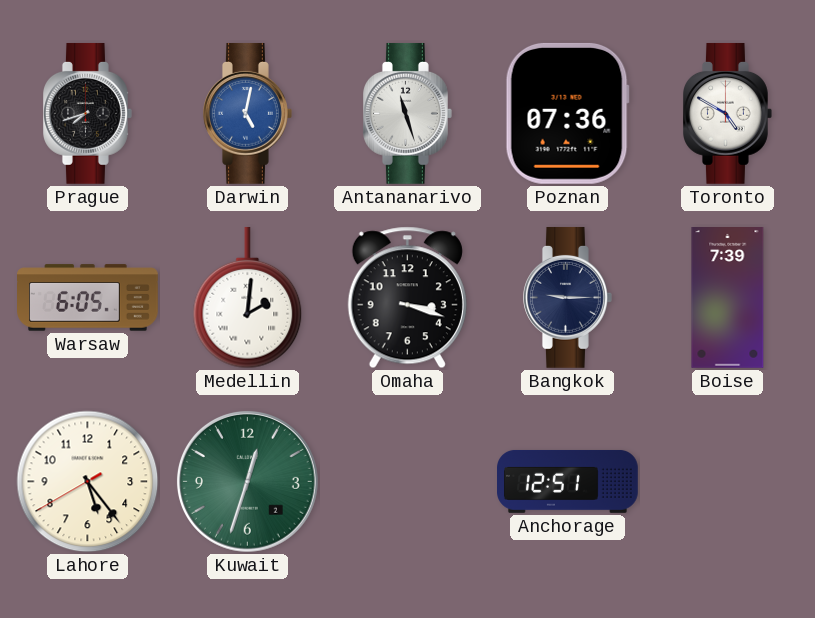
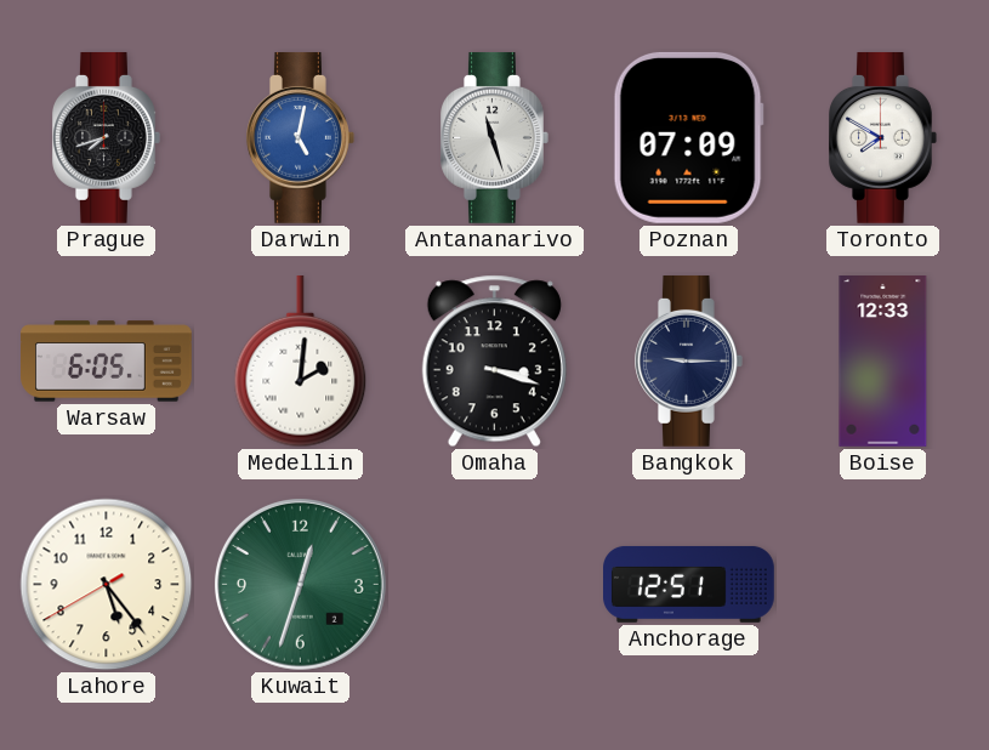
Poznan: 07:36 -> 07:09
Toronto: 4:50 -> 7:50
Boise: 7:39 -> 12:33
